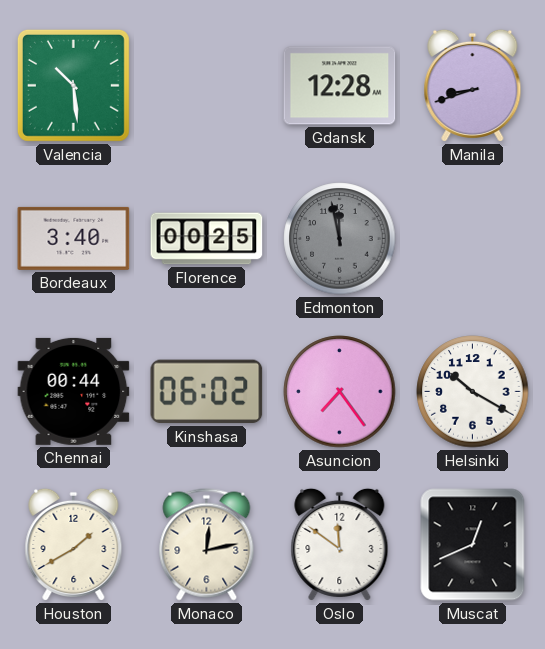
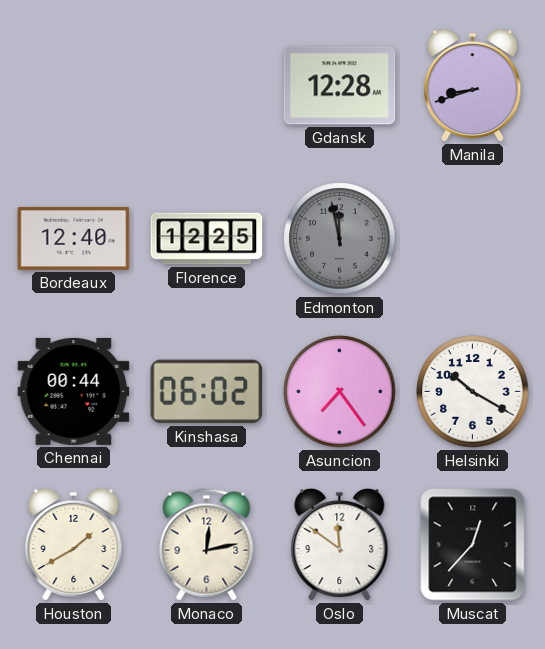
Valencia: 10:29 -> none
Bordeaux: 3:40 -> 12:40
Florence: 00:25 -> 12:25
Muscat: 12:41 -> 12:37
